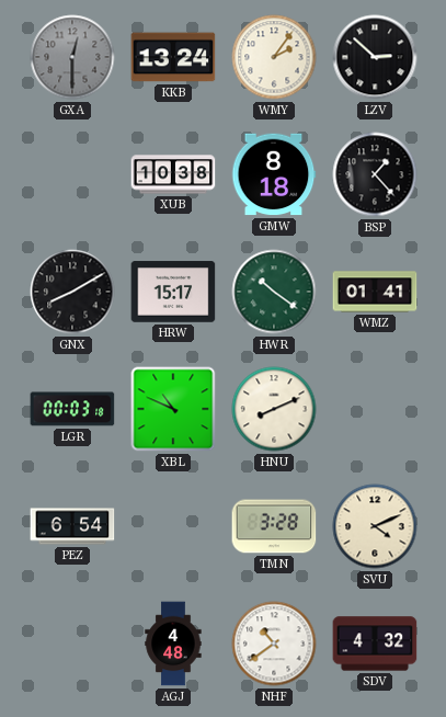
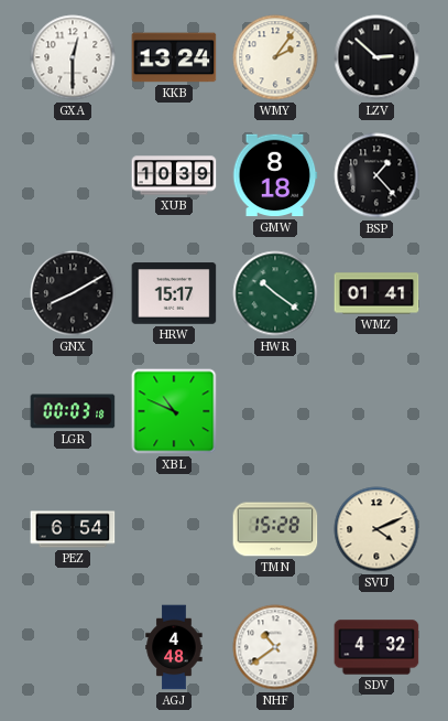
GXA dial: grey -> white
XUB: 10:38 -> 10:39
HNU: 8:11 -> none
TMN: 3:28 -> 15:28
